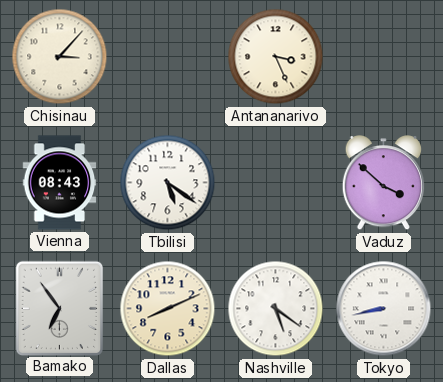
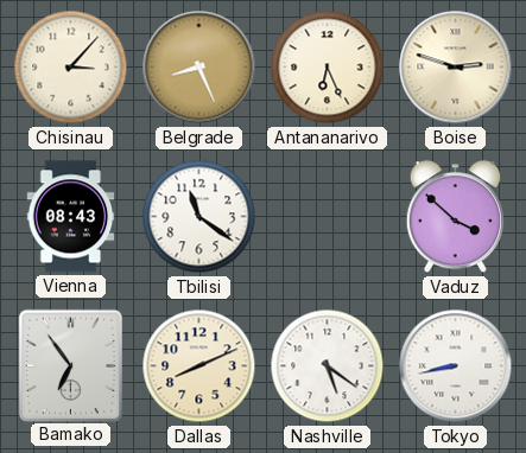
Belgrade: none -> 8:26
Antananarivo: 3:26 -> 6:26
Boise: none -> 2:48
Tbilisi: 5:21 -> 11:21
